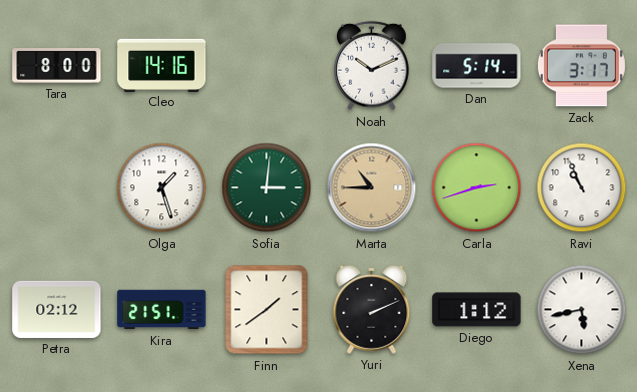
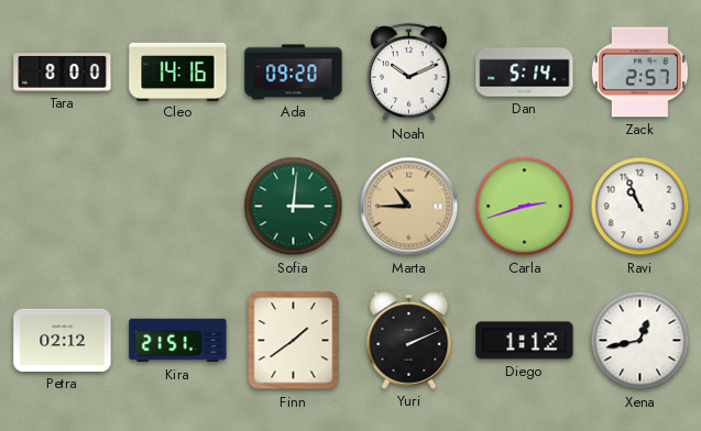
Ada: none -> 09:20
Zack: 3:17 -> 2:57
Olga: 1:27 -> none
Xena: 5:43 -> 12:43
